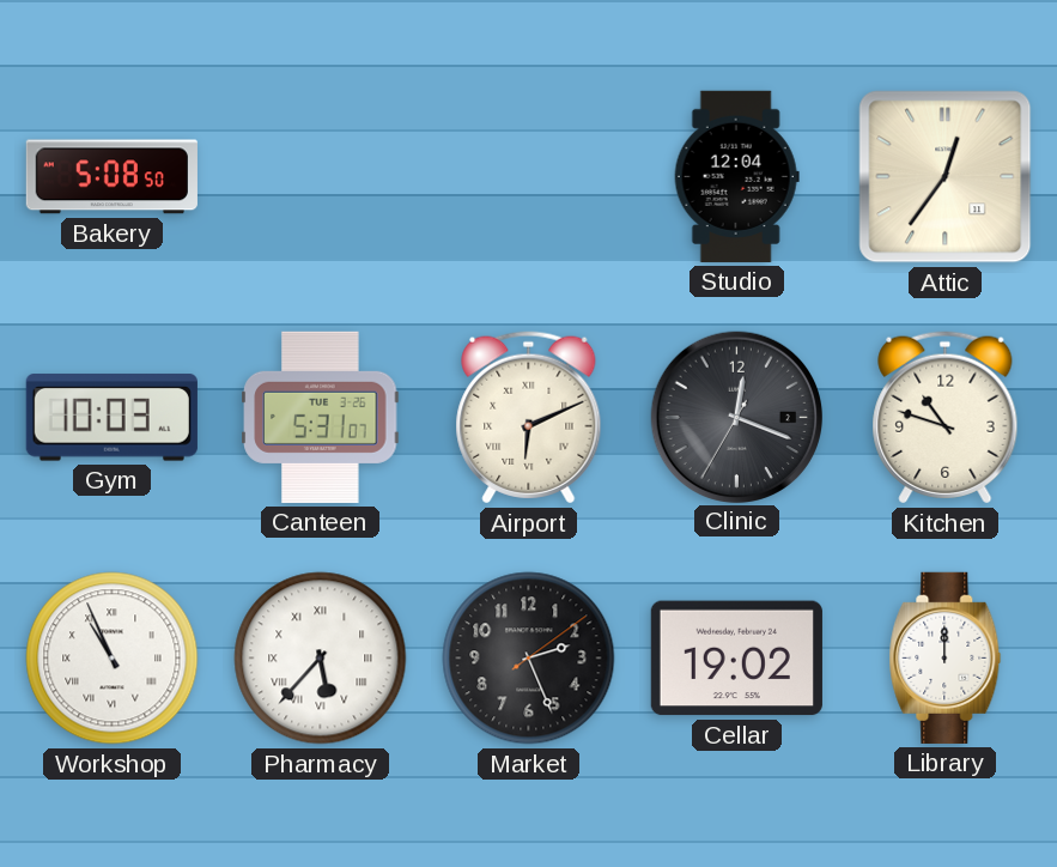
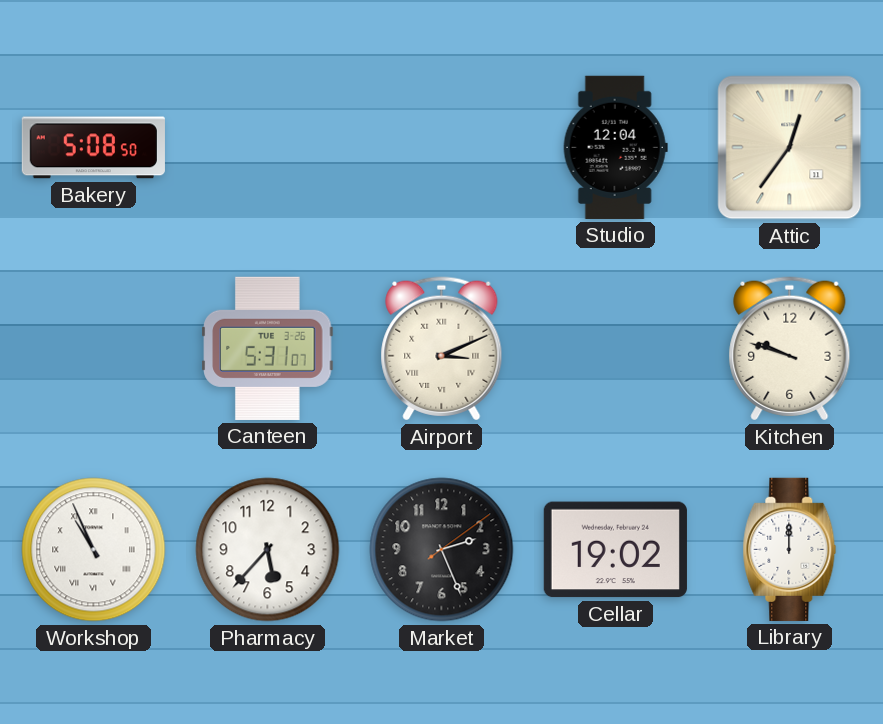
Gym: 10:03 -> none
Airport: 6:11 -> 3:11
Clinic: 12:18 -> none
Kitchen: 10:48 -> 9:48
Pharmacy numerals: Roman -> Arabic
